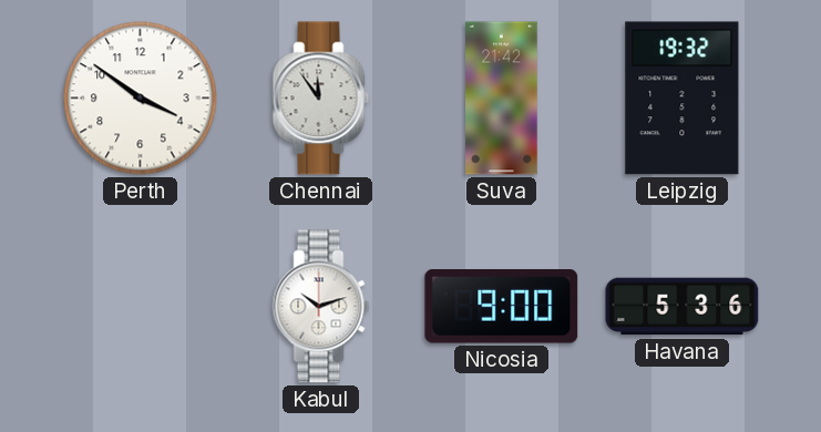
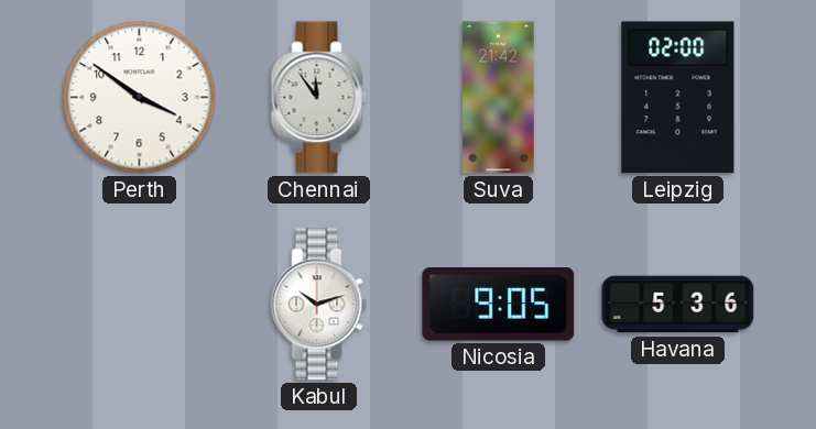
Leipzig: 19:32 -> 02:00
Nicosia: 9:00 -> 9:05
